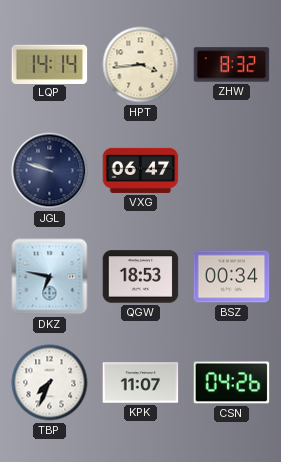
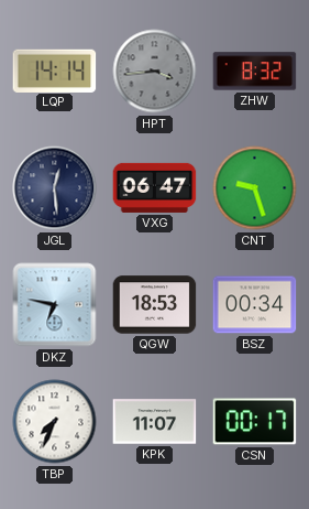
HPT dial: cream -> grey
JGL: 9:48 -> 12:29
CNT: none -> 9:27
CSN: 04:26 -> 00:17
